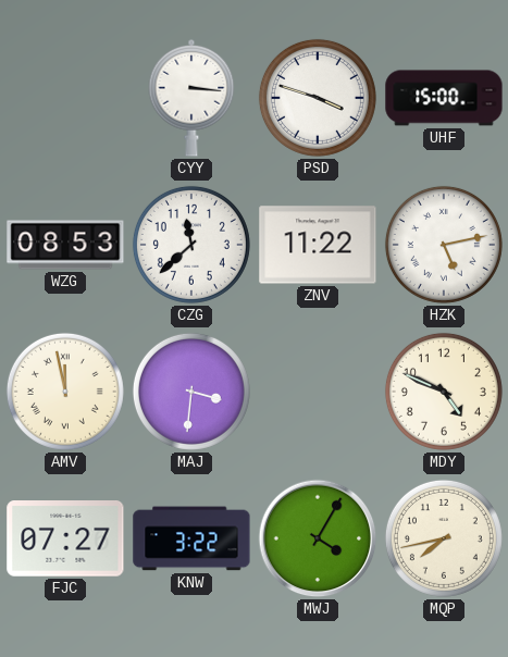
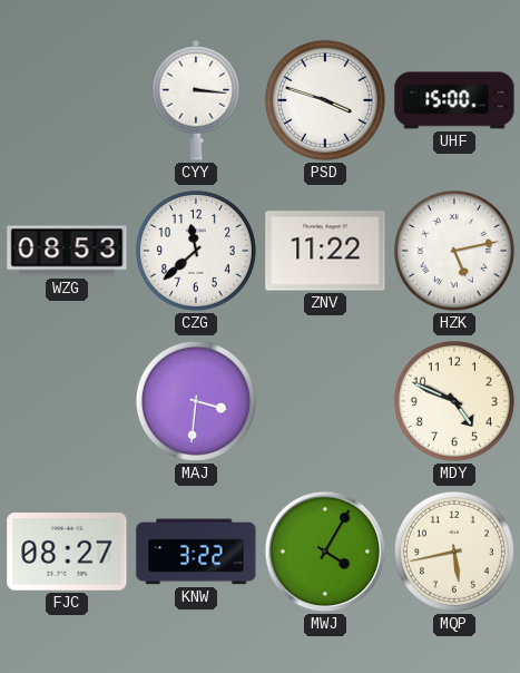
AMV: 11:58 -> none
FJC: 07:27 -> 08:27
MQP: 7:43 -> 5:43
